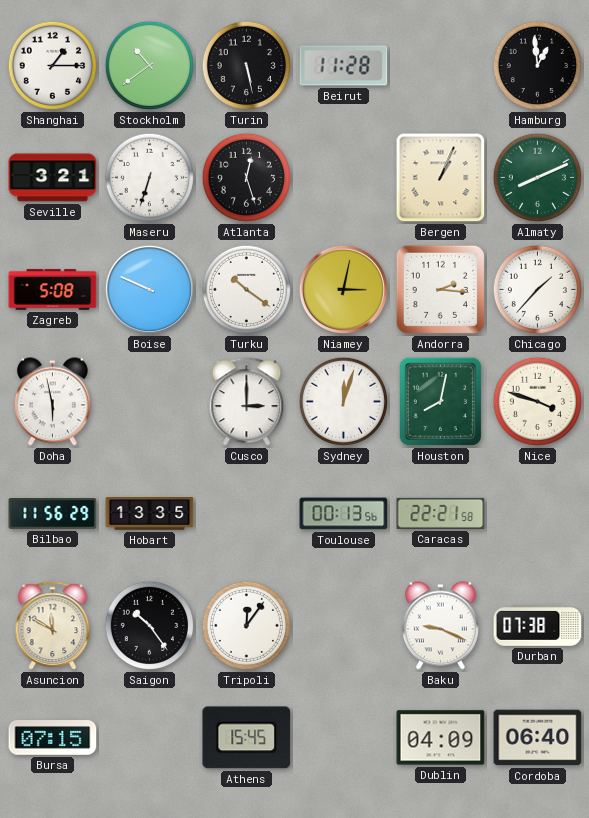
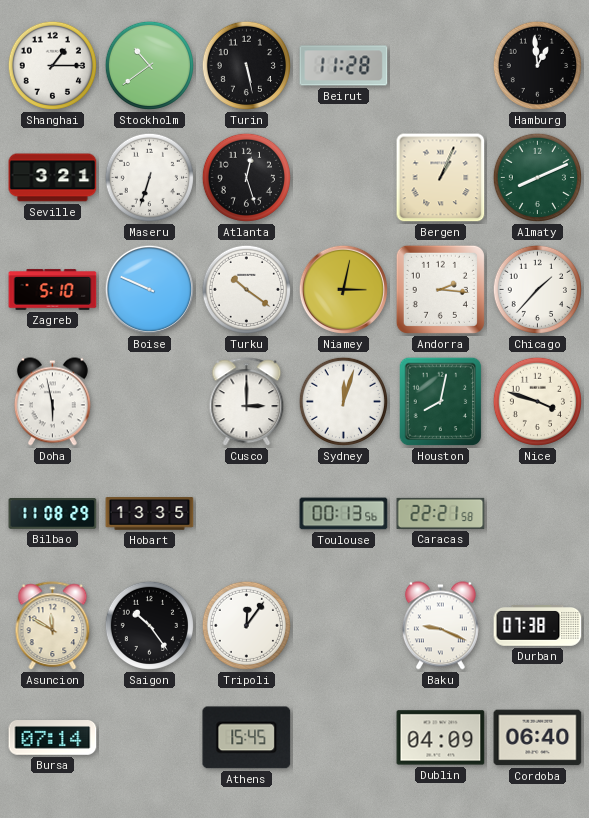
Zagreb: 5:08 -> 5:10
Bilbao: 11:56 -> 11:08
Bursa: 07:15 -> 07:14
